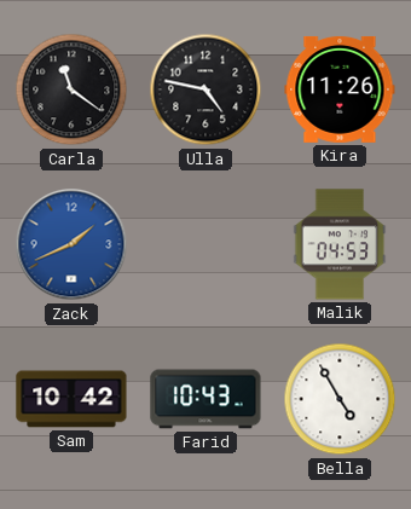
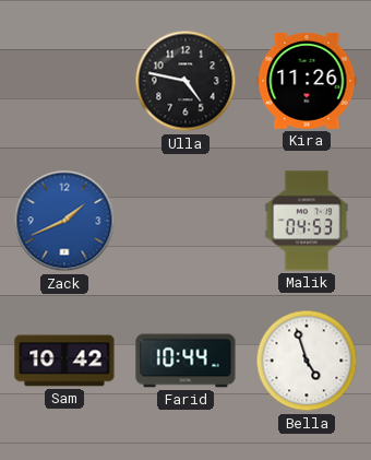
Carla: 11:21 -> none
Farid: 10:43 -> 10:44
Bella: 4:55 -> 4:57
